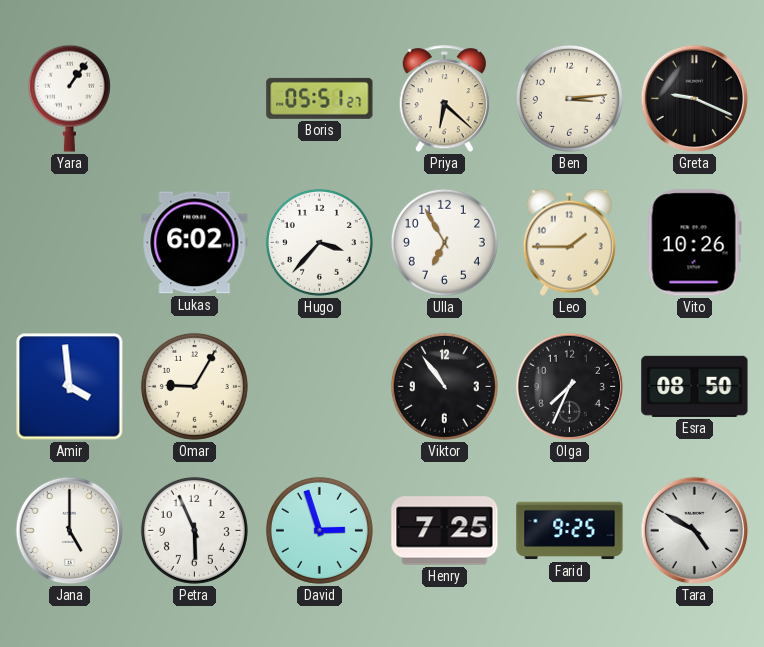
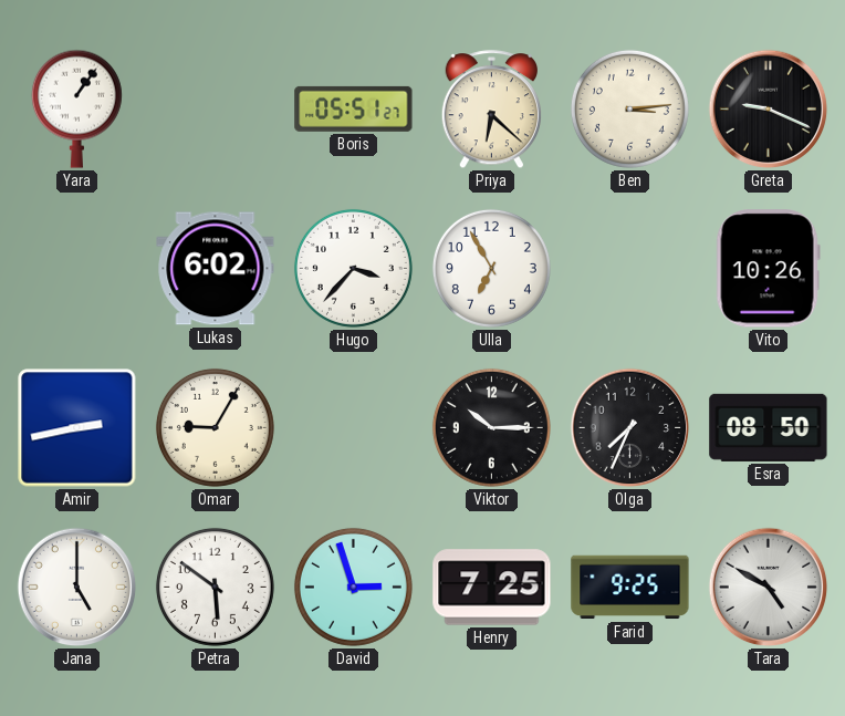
Leo: 1:45 -> none
Amir: 3:59 -> 2:43
Viktor: 10:54 -> 10:15
Petra: 5:56 -> 5:51
